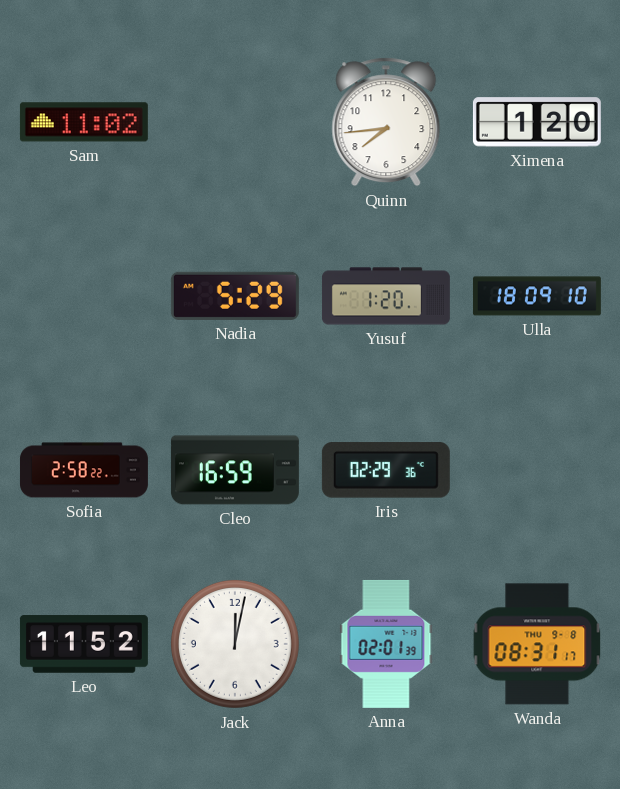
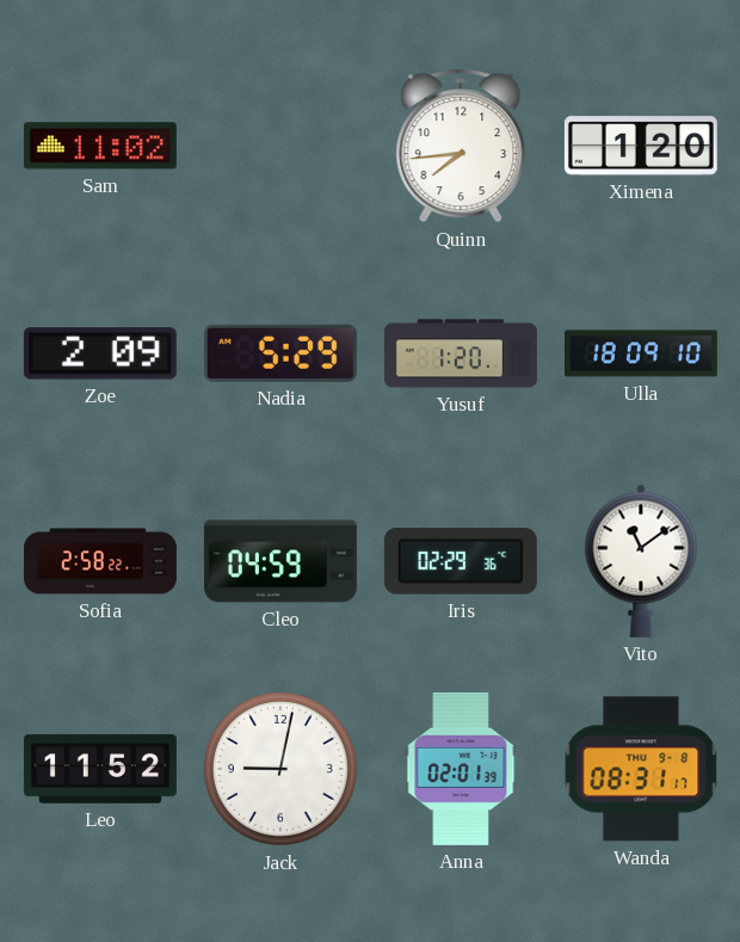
Zoe: none -> 2:09
Cleo: 16:59 -> 04:59
Vito: none -> 11:09
Jack: 12:02 -> 9:02
